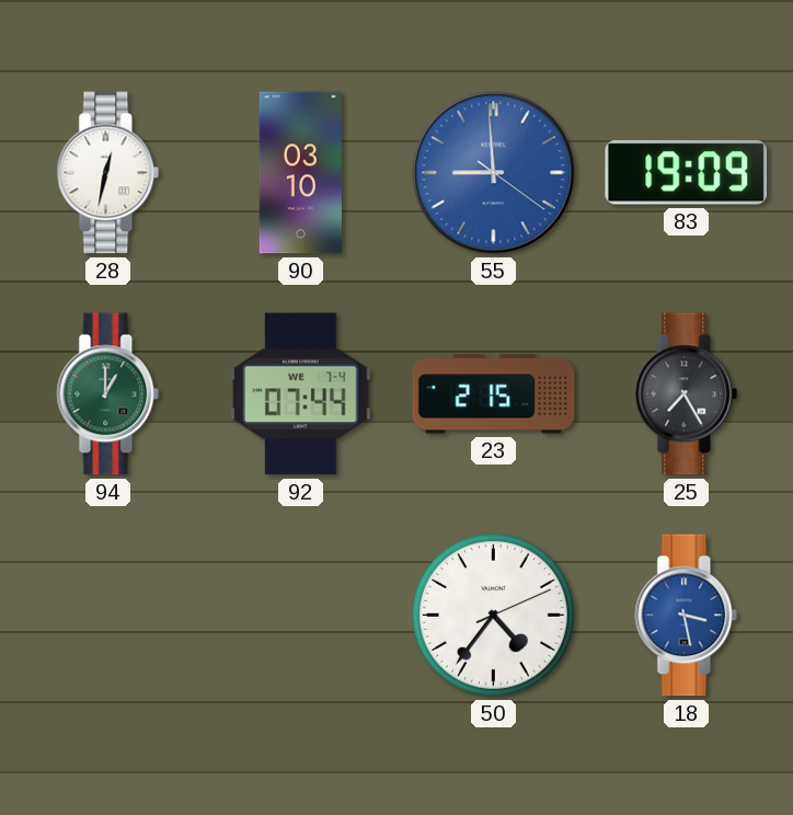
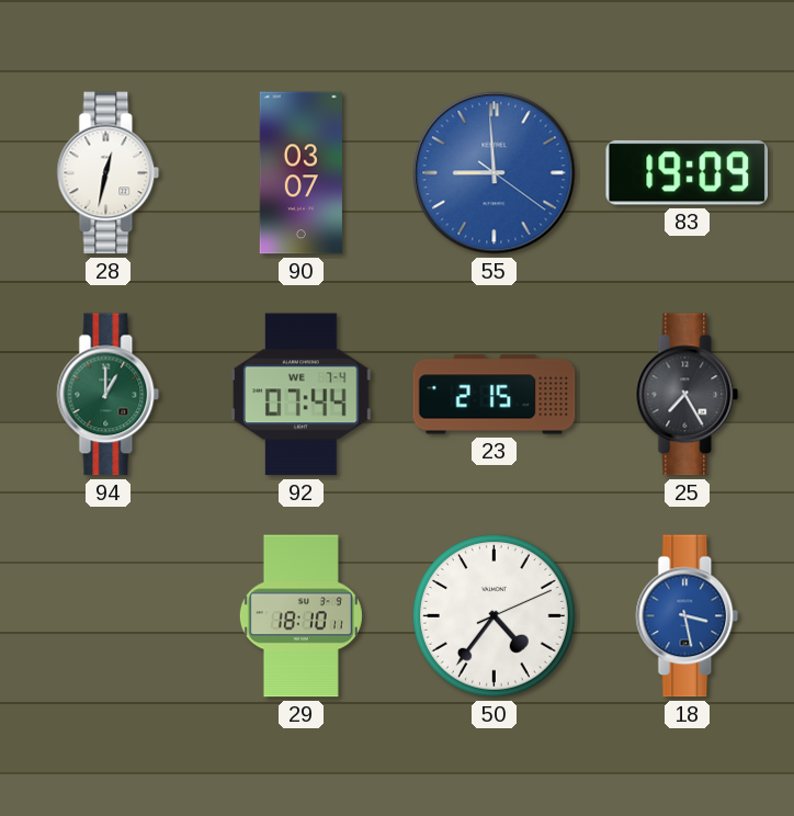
90: 03:10 -> 03:07
29: none -> 18:10
